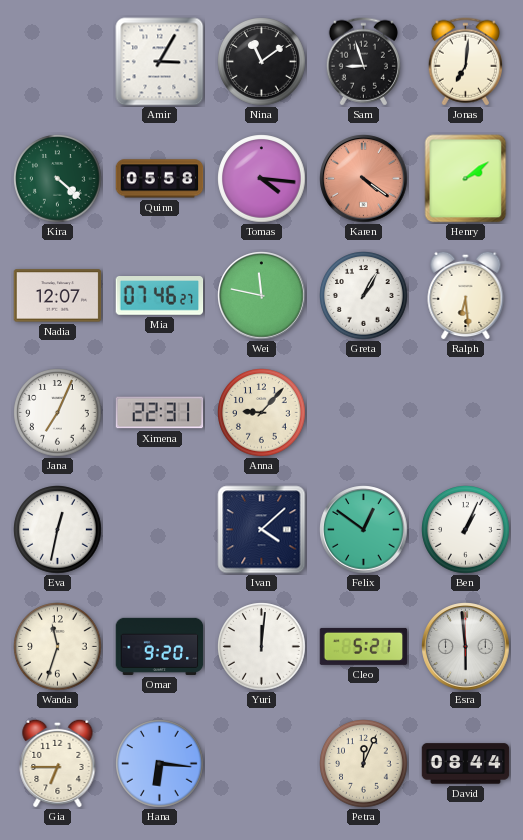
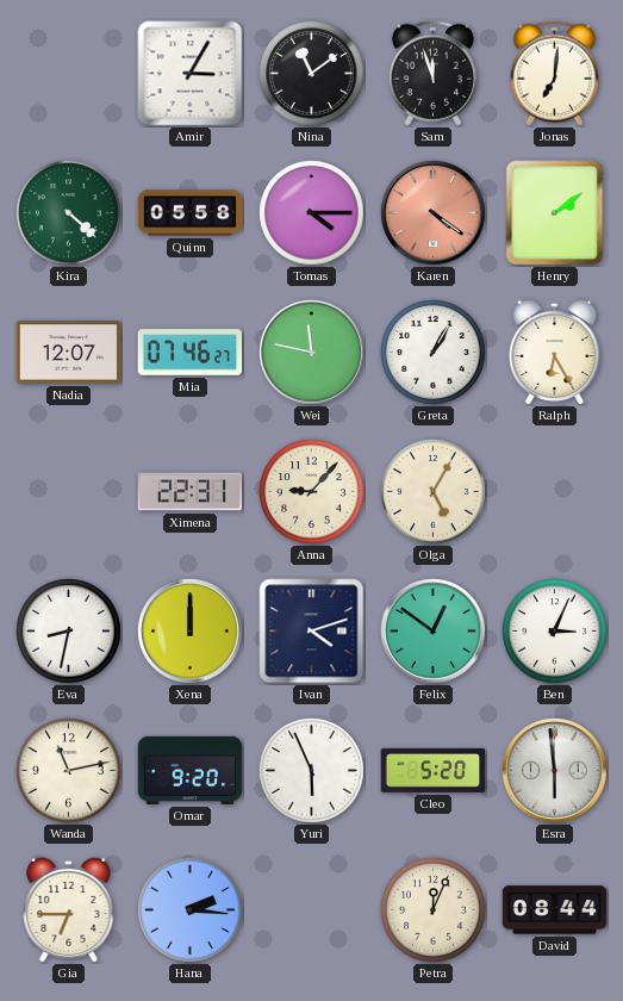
Sam: 8:57 -> 11:57
Tomas: 4:16 -> 4:15
Ralph: 6:29 -> 6:25
Jana: 7:04 -> none
Olga: none -> 5:05
Eva: 12:32 -> 8:32
Xena: none -> 12:00
Ivan: 4:08 -> 4:12
Ben: 1:04 -> 3:04
Wanda: 11:33 -> 11:13
Yuri: 12:01 -> 5:56
Cleo: 5:21 -> 5:20
Hana: 6:16 -> 2:16
